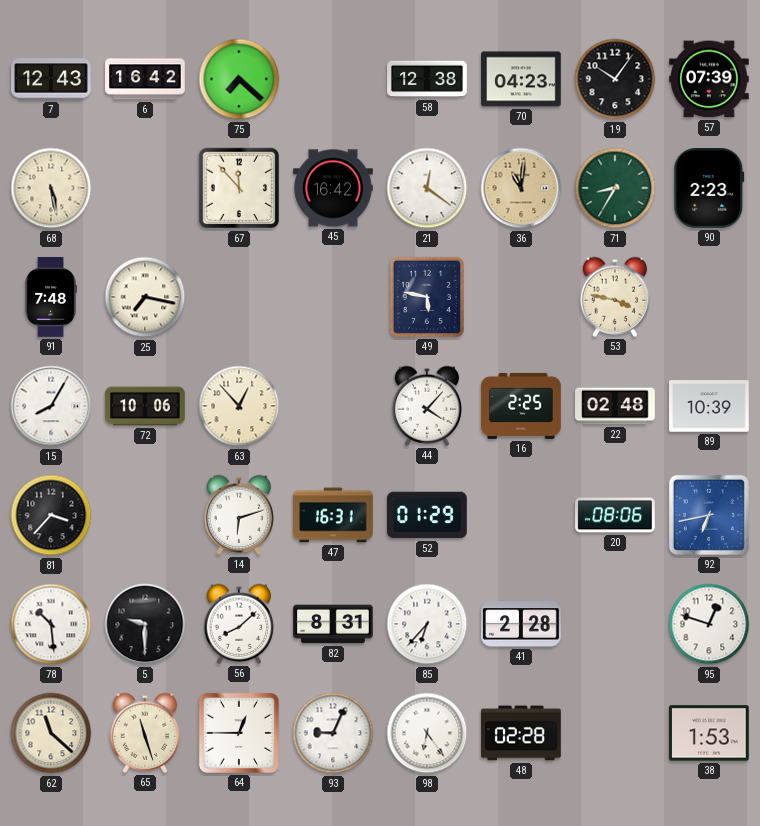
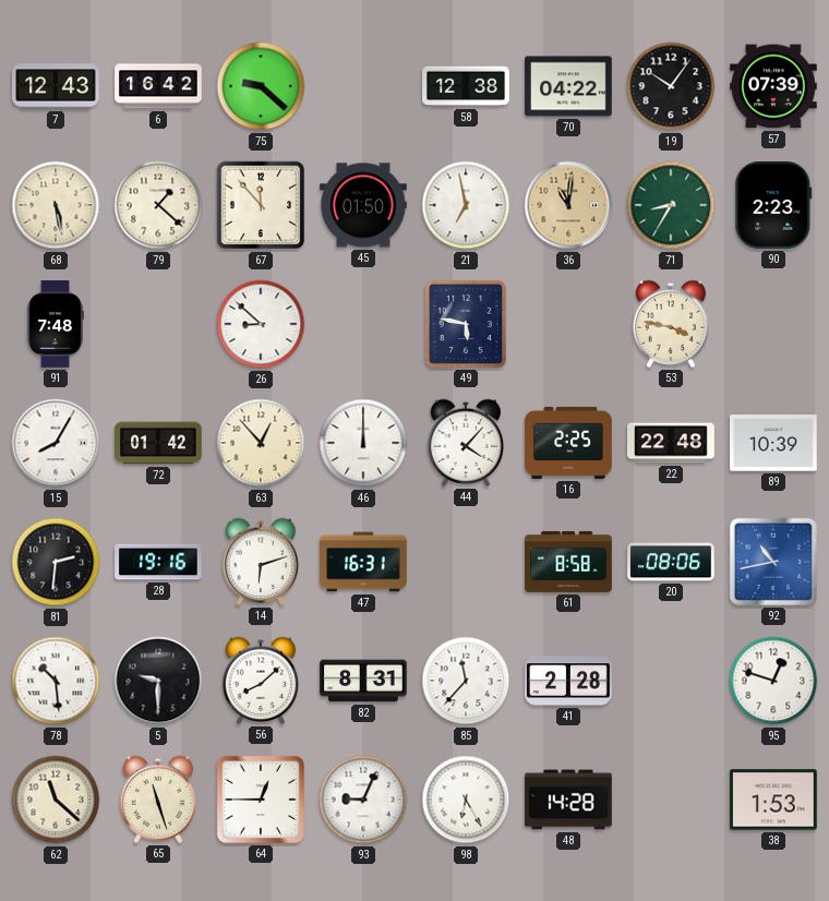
75: 7:22 -> 9:22
70: 04:23 -> 04:22
79: none -> 1:22
45: 16:42 -> 01:50
21: 12:21 -> 6:58
25: 7:17 -> none
26: none -> 8:52
72: 10:06 -> 01:42
46: none -> 12:00
22: 02:48 -> 22:48
81: 3:37 -> 2:31
28: none -> 19:16
52: 01:29 -> none
61: none -> 8:58
92: 6:43 -> 10:43
85: 6:37 -> 11:37
98: 6:24 -> 6:25
48: 02:28 -> 14:28
